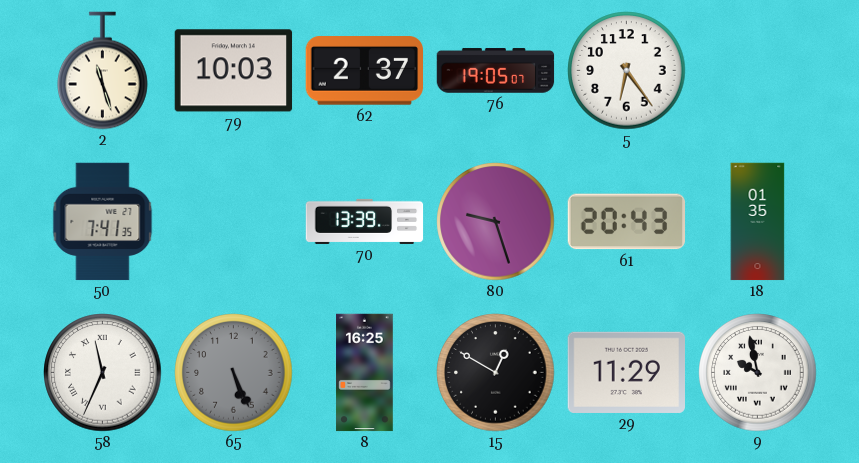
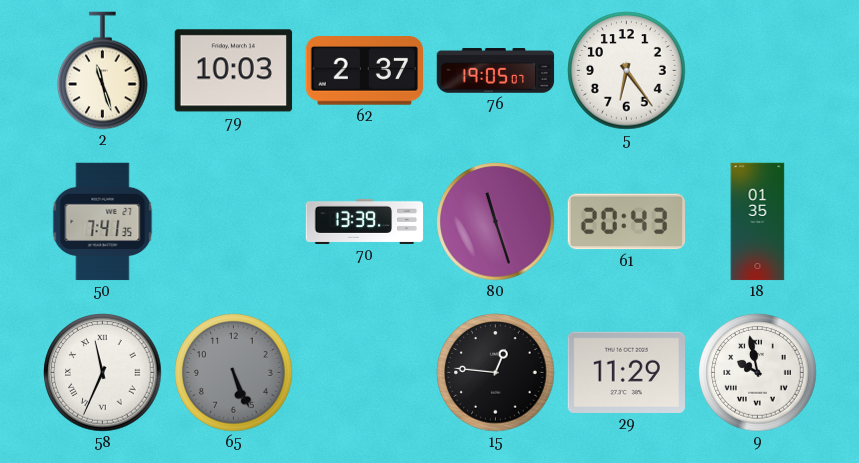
80: 9:27 -> 11:27
8: 16:25 -> none
15: 12:50 -> 12:46
